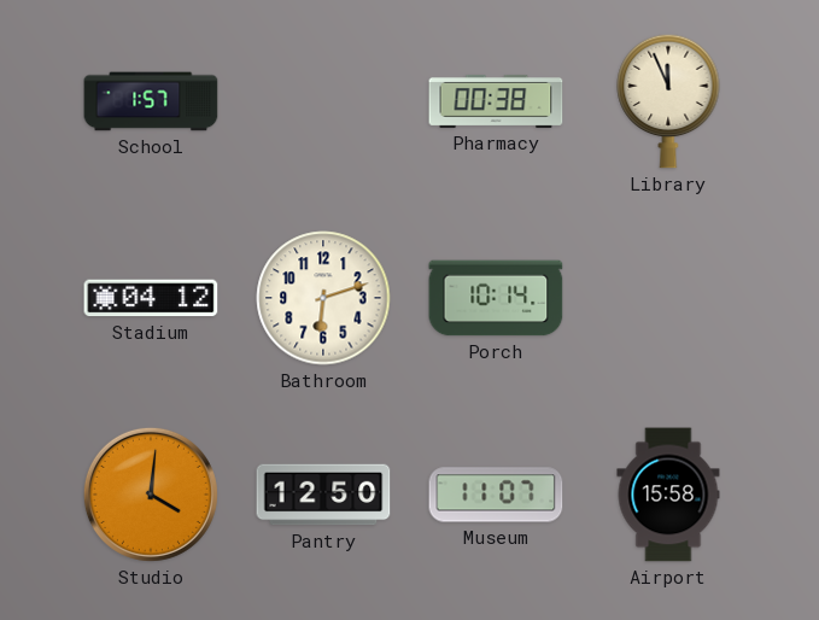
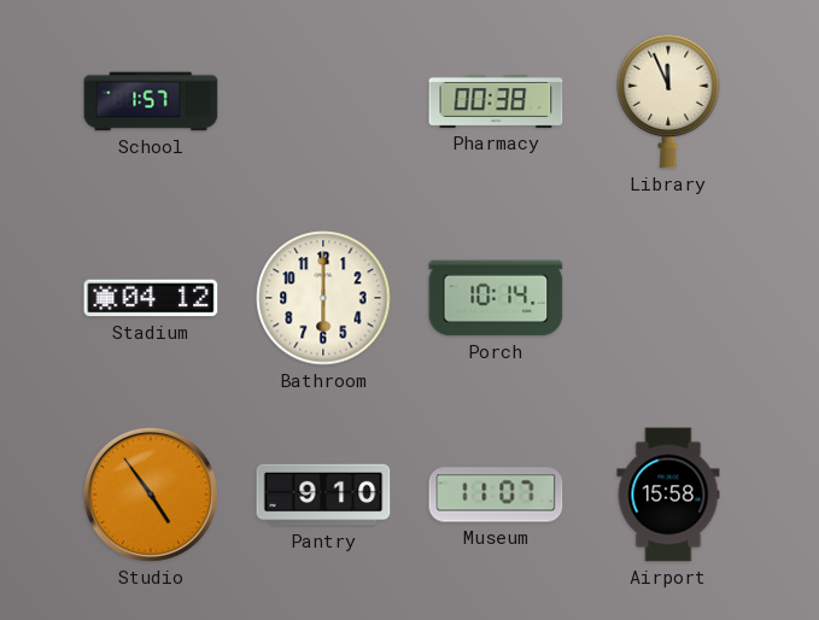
Bathroom: 6:12 -> 6:00
Studio: 4:01 -> 4:54
Pantry: 12:50 -> 9:10
